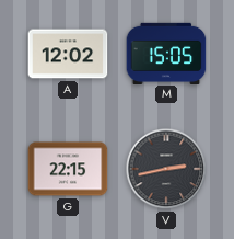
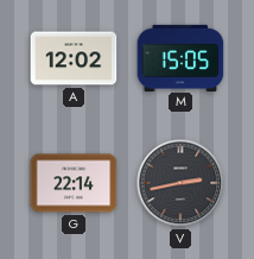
G: 22:15 -> 22:14
